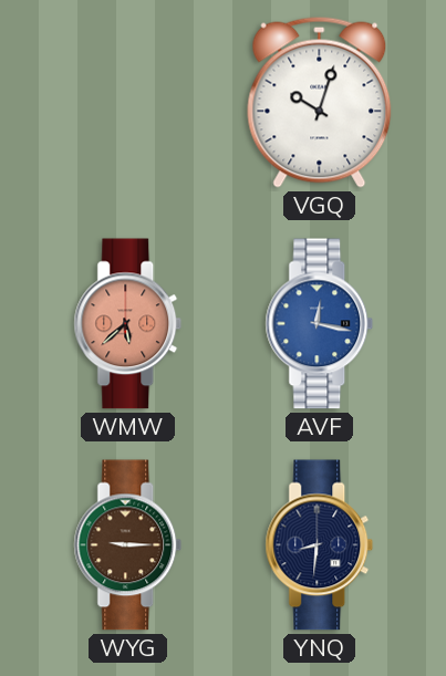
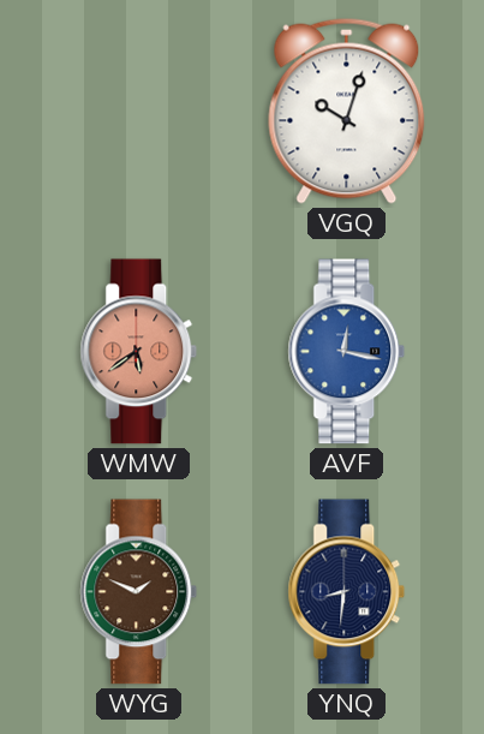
WMW: 5:38 -> 5:39
WYG: 9:15 -> 1:49
